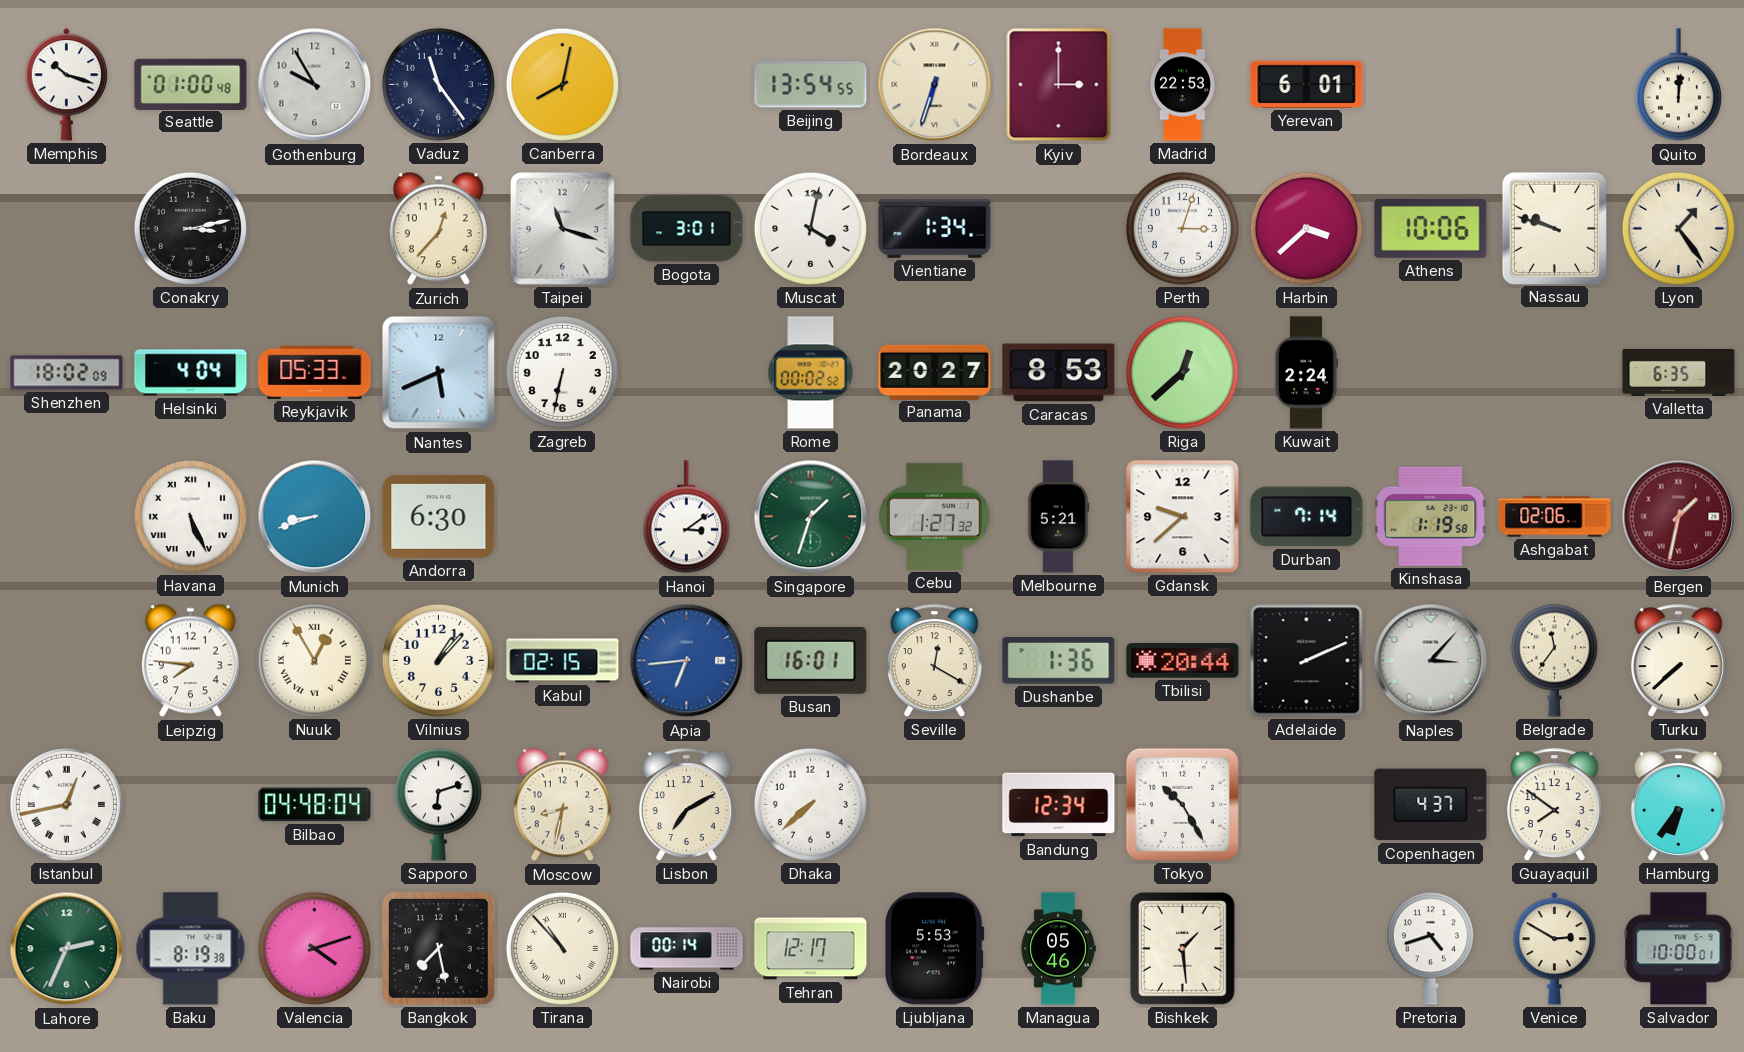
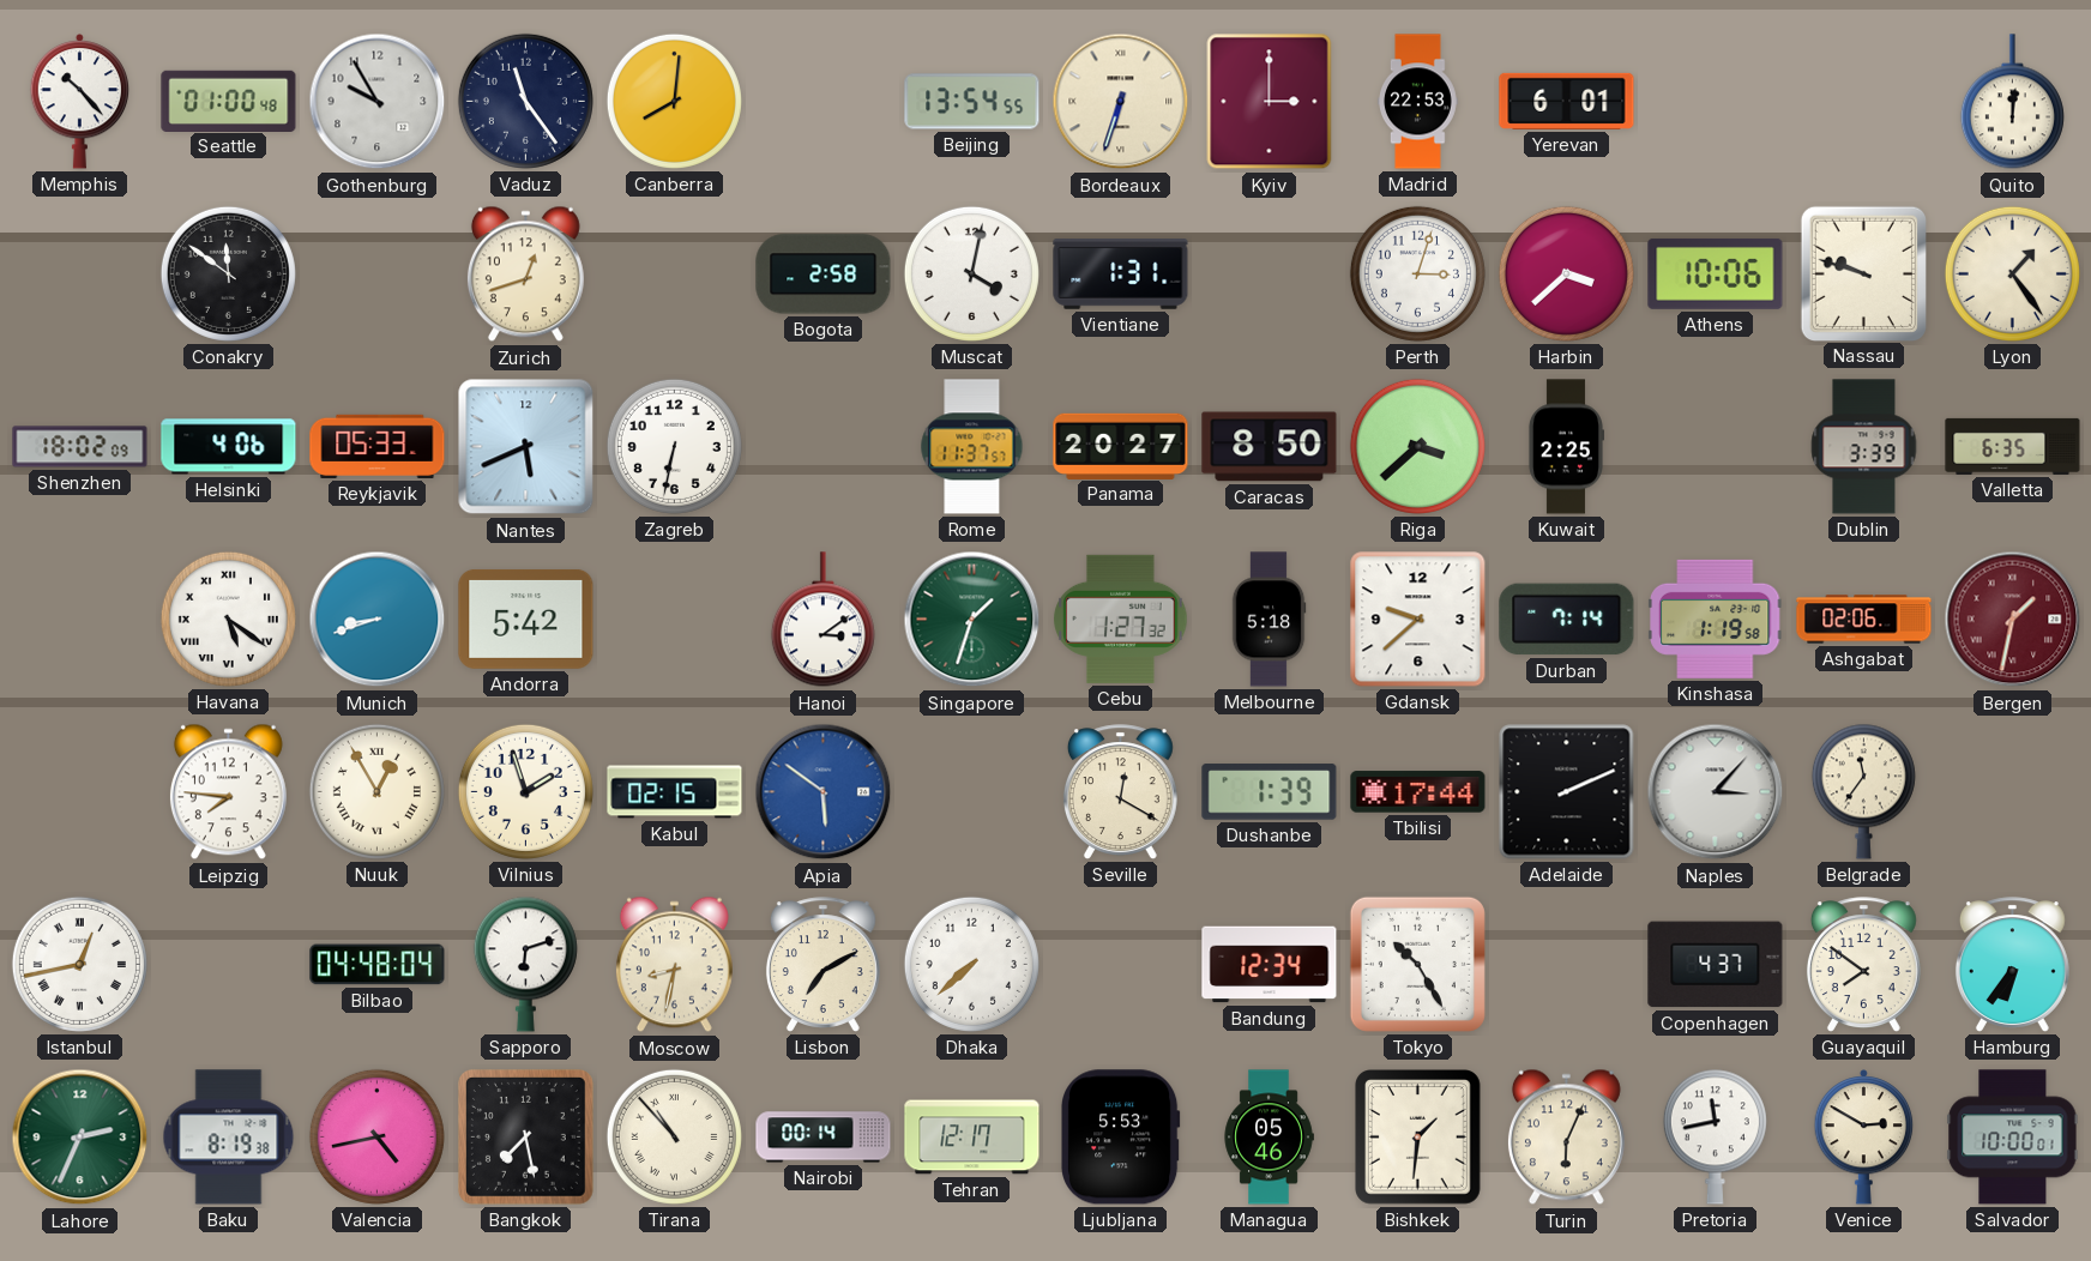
Memphis: 10:18 -> 10:23
Canberra: 8:02 -> 8:01
Conakry: 3:13 -> 11:51
Zurich: 12:37 -> 12:42
Taipei: 11:18 -> none
Bogota: 3:01 -> 2:58
Vientiane: 1:34 -> 1:31
Helsinki: 4:04 -> 4:06
Rome: 00:02 -> 11:37
Caracas: 8:53 -> 8:50
Riga: 12:38 -> 3:38
Kuwait: 2:24 -> 2:25
Dublin: none -> 3:39
Havana: 5:26 -> 5:21
Andorra: 6:30 -> 5:42
Melbourne: 5:21 -> 5:18
Vilnius: 1:07 -> 1:57
Apia: 6:44 -> 5:51
Busan: 16:01 -> none
Dushanbe: 1:36 -> 1:39
Tbilisi: 20:44 -> 17:44
Turku: 7:38 -> none
Valencia: 4:12 -> 4:43
Bishkek: 1:29 -> 1:31
Turin: none -> 6:04
Pretoria: 4:42 -> 11:43
